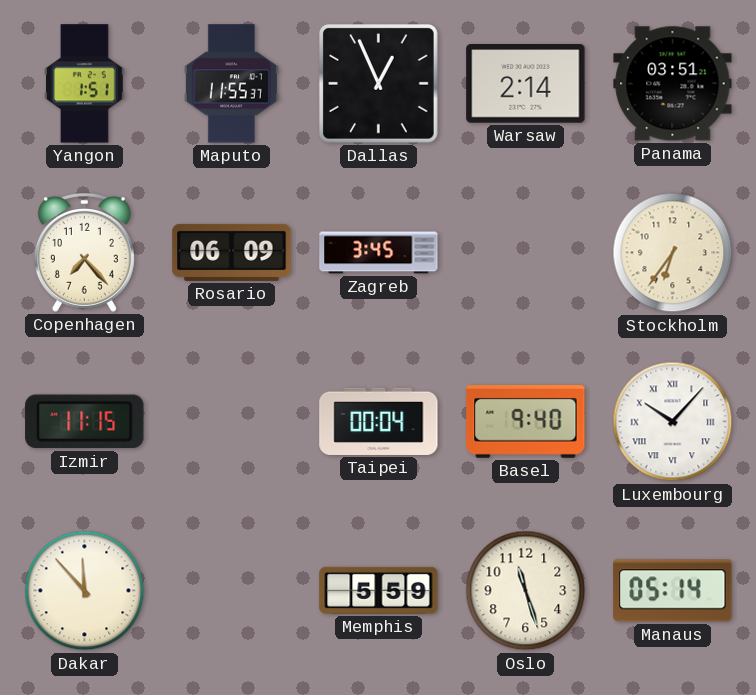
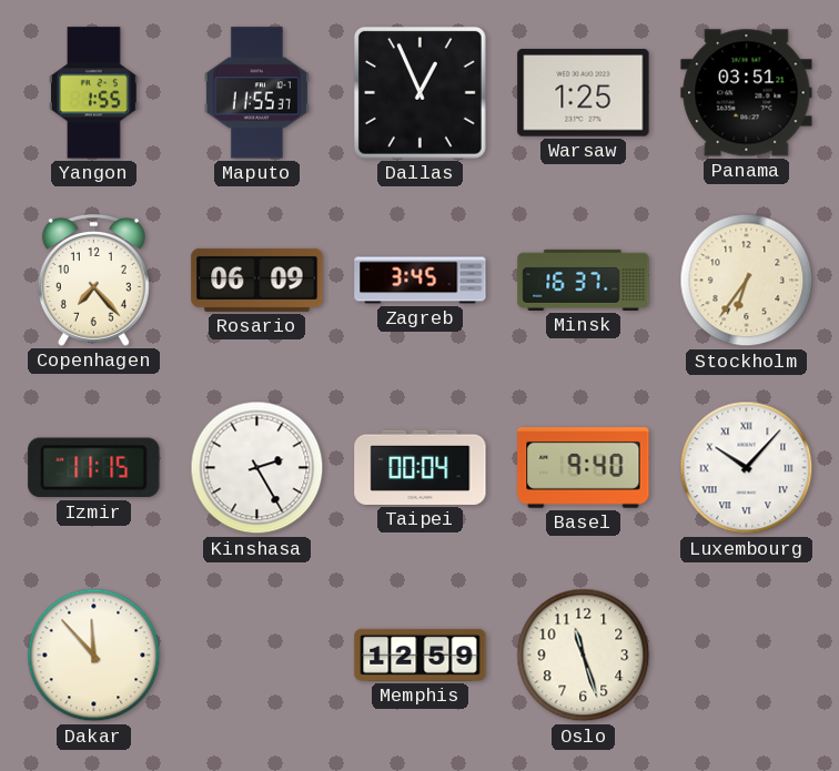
Yangon: 1:51 -> 1:55
Warsaw: 2:14 -> 1:25
Minsk: none -> 16:37
Kinshasa: none -> 2:25
Memphis: 5:59 -> 12:59
Manaus: 05:14 -> none
